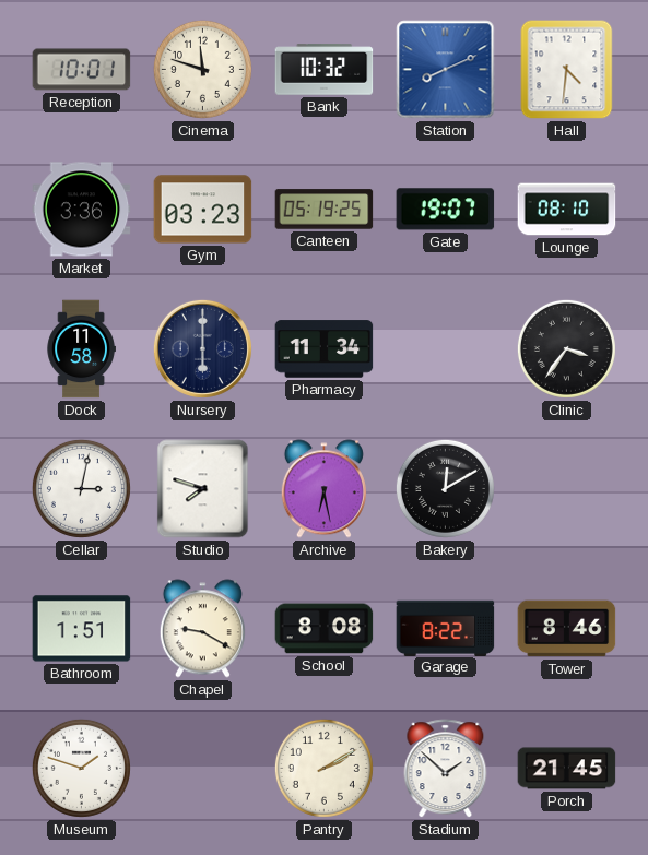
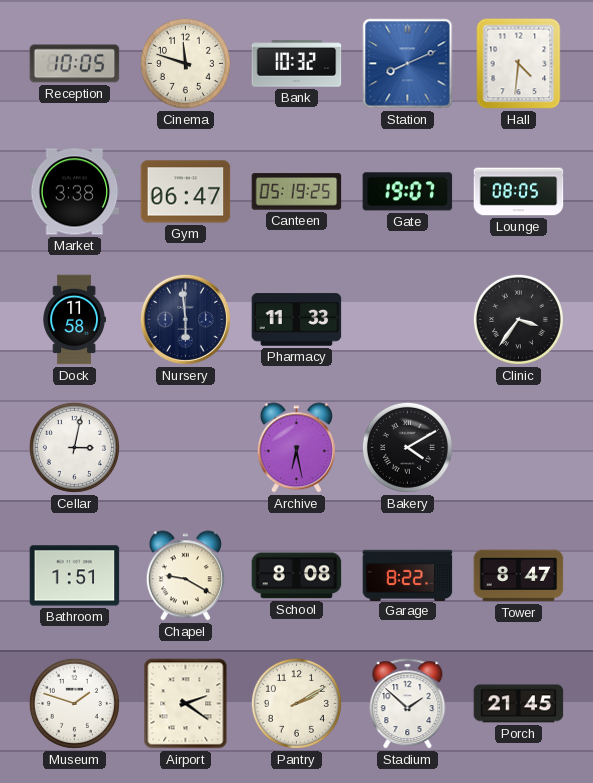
Reception: 10:01 -> 10:05
Market: 3:36 -> 3:38
Gym: 03:23 -> 06:47
Lounge: 08:10 -> 08:05
Nursery: 6:00 -> 5:59
Pharmacy: 11:34 -> 11:33
Studio: 7:48 -> none
Bakery: 12:10 -> 4:10
Tower: 8:46 -> 8:47
Airport: none -> 2:21
